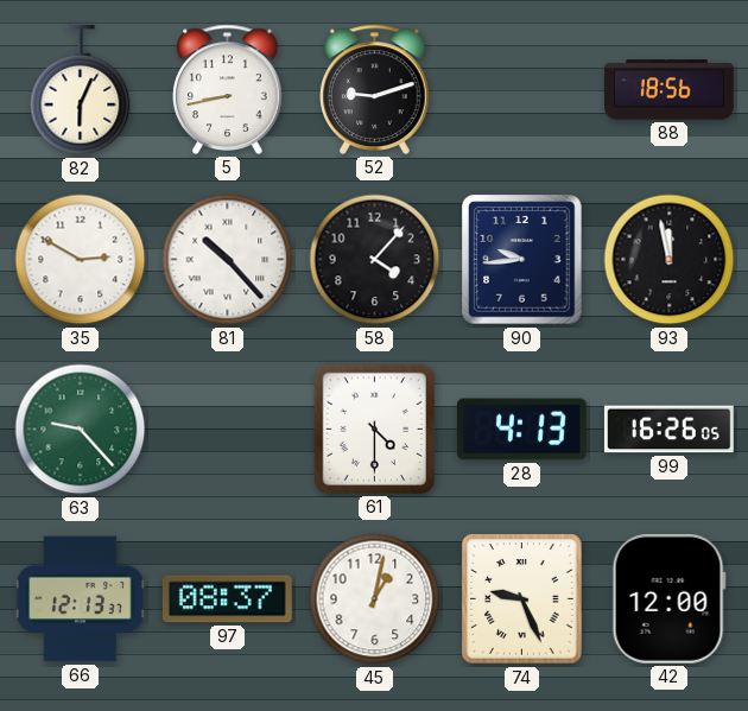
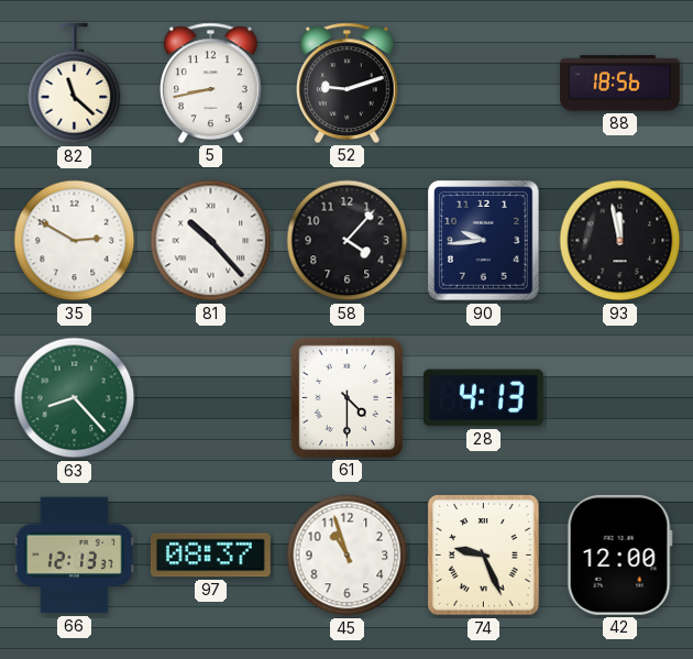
82: 6:04 -> 11:22
63: 9:23 -> 8:23
99: 16:26 -> none
45: 1:02 -> 10:57
